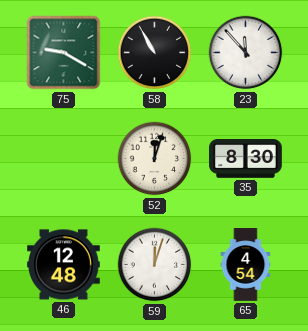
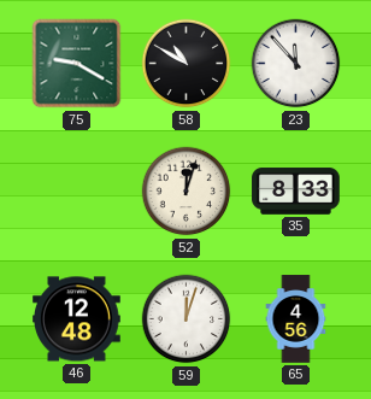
58: 10:55 -> 10:50
35: 8:30 -> 8:33
65: 4:54 -> 4:56
